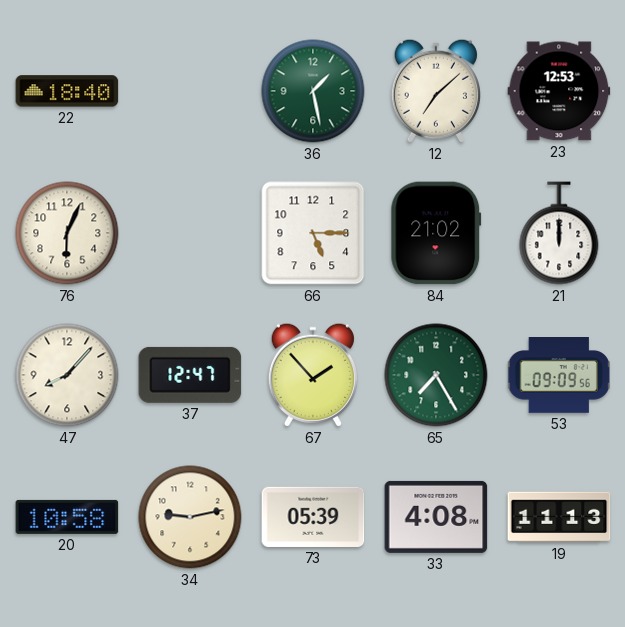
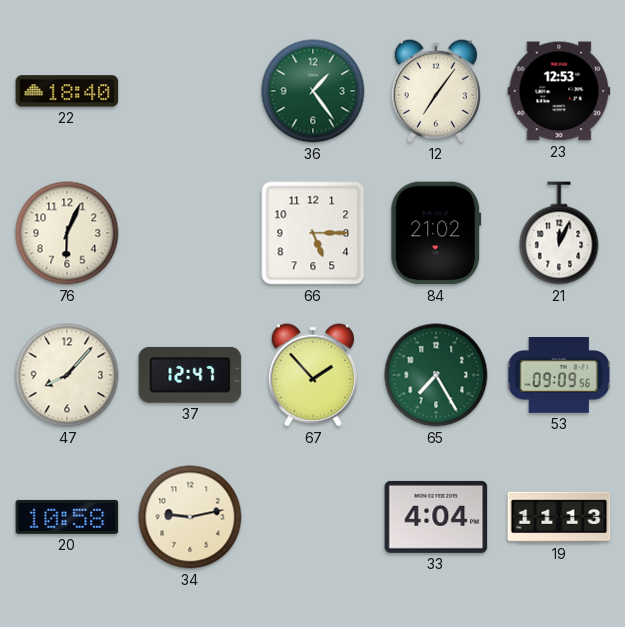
36: 1:28 -> 1:24
12: 7:08 -> 7:06
21: 12:00 -> 12:04
73: 05:39 -> none
33: 4:08 -> 4:04
